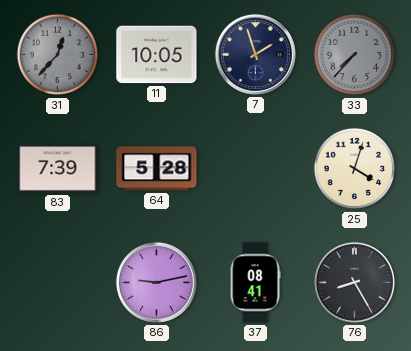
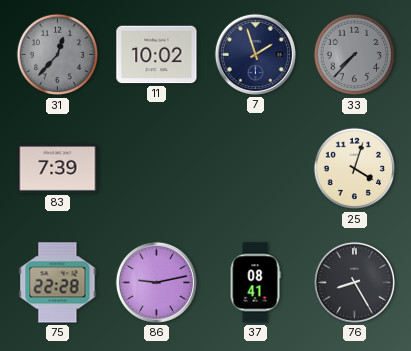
11: 10:05 -> 10:02
64: 5:28 -> none
75: none -> 22:28
